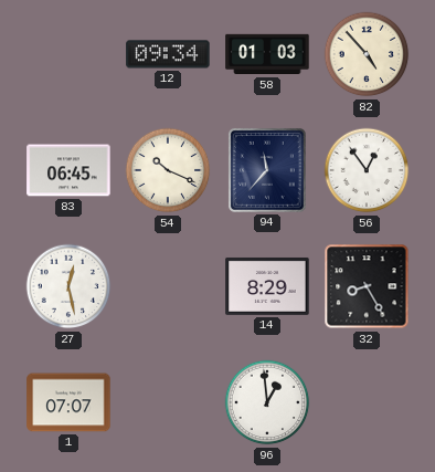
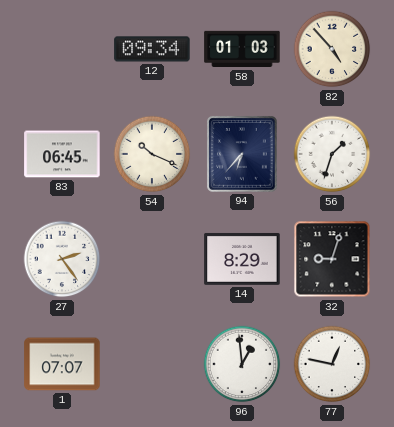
94: 11:37 -> 6:37
56: 12:54 -> 1:33
27: 12:28 -> 2:24
32: 8:25 -> 9:03
77: none -> 12:47
